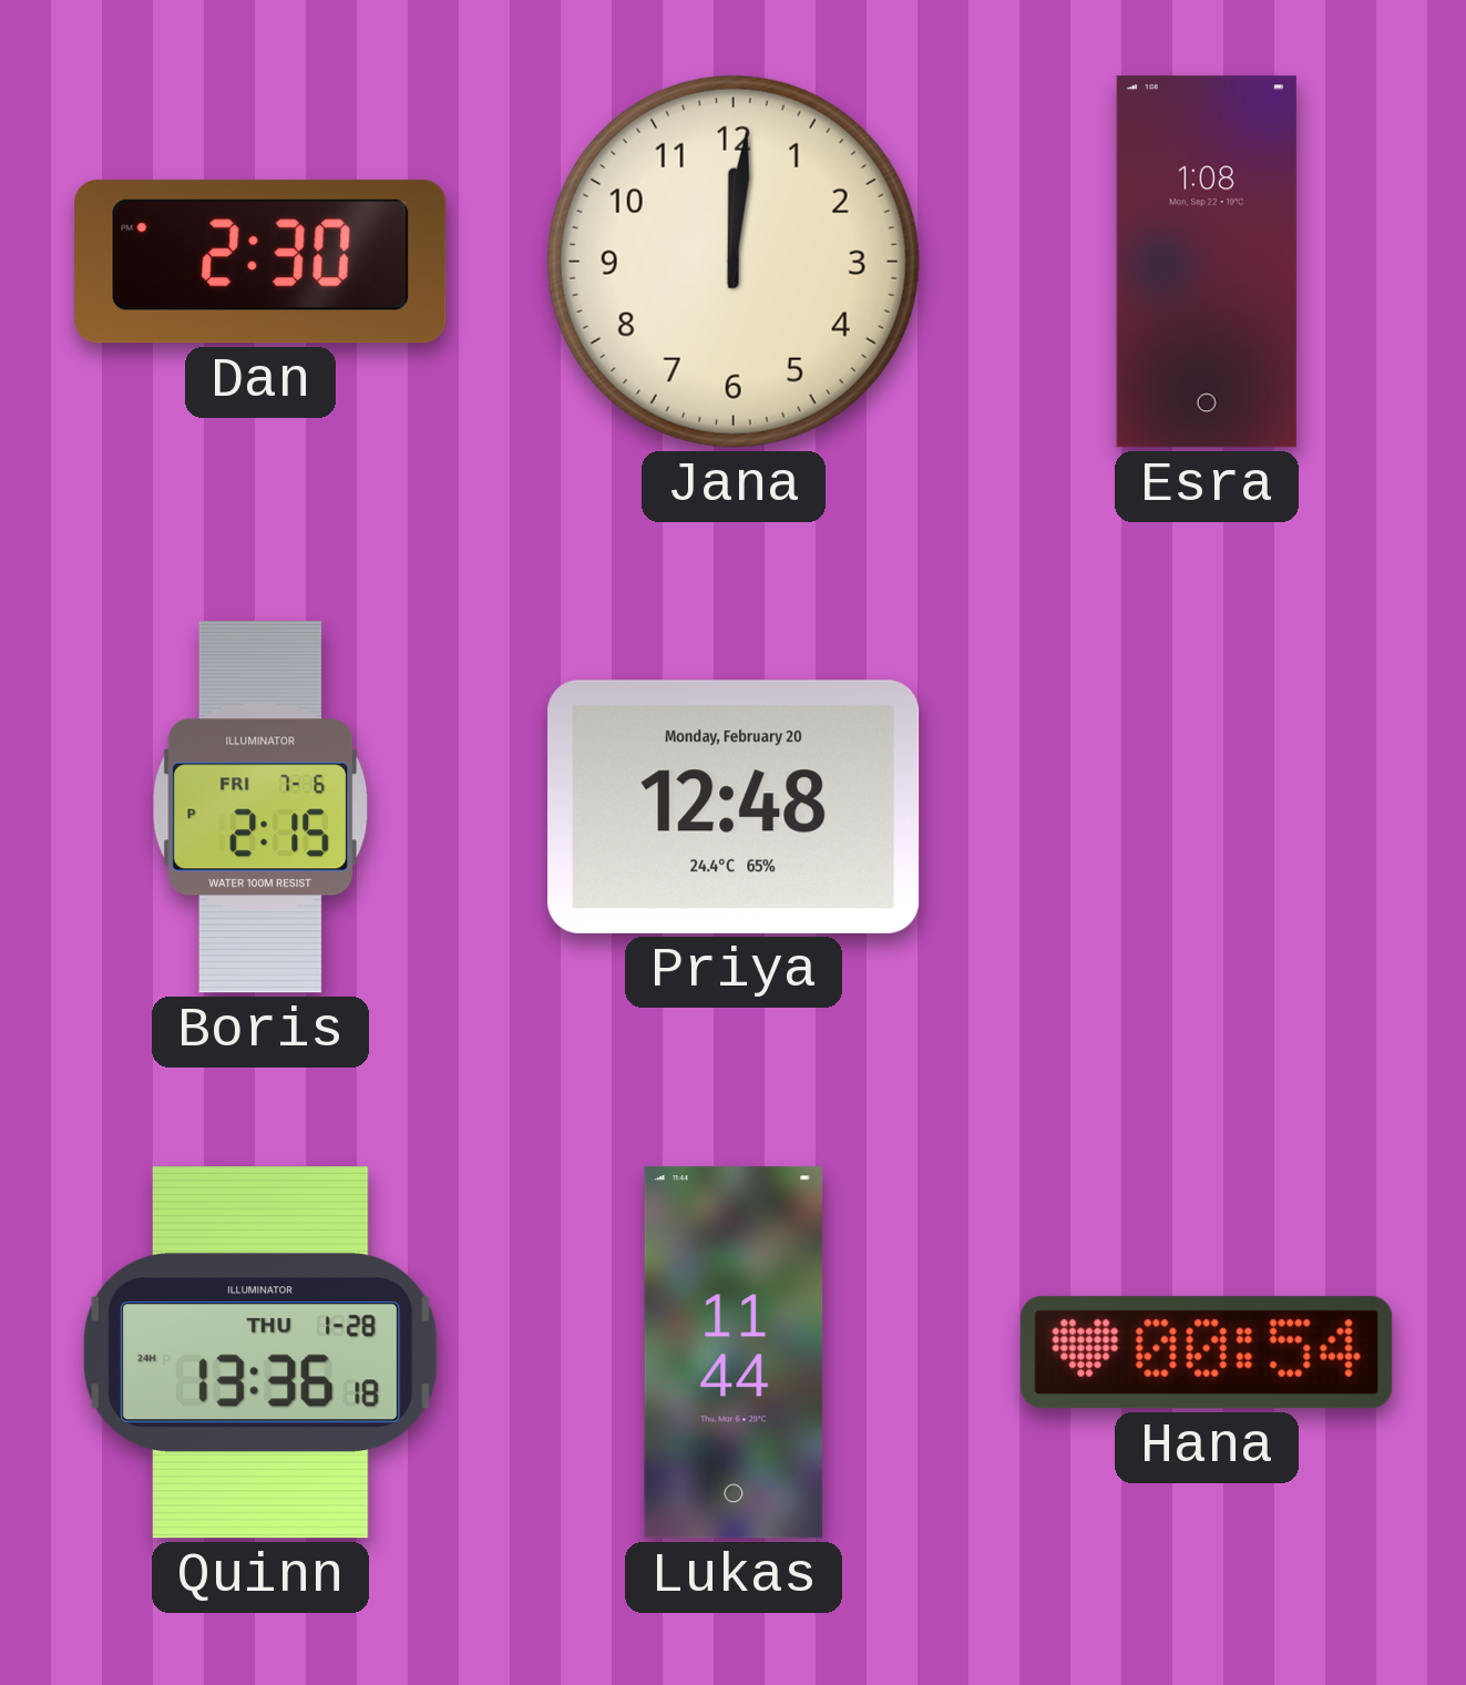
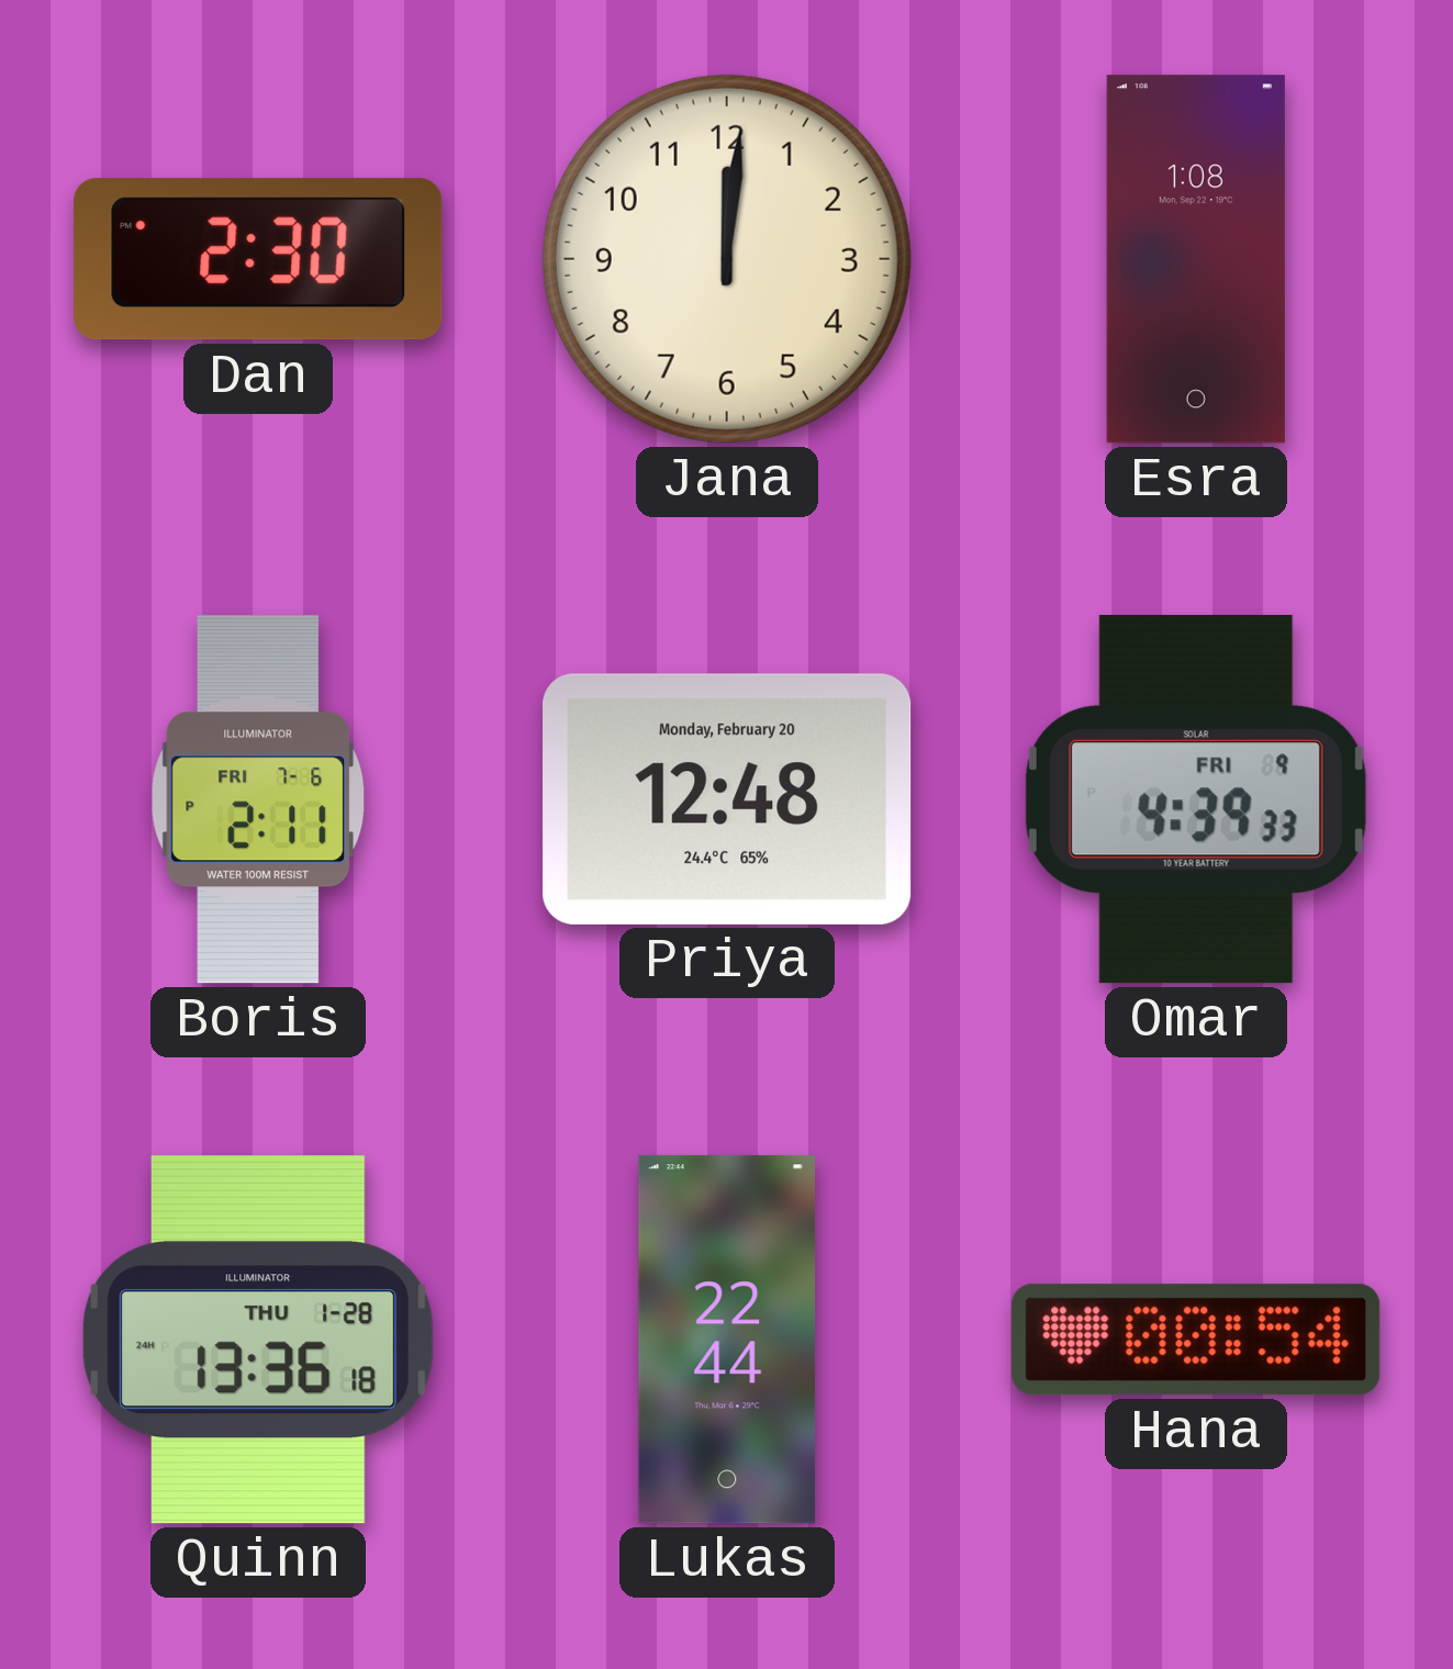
Boris: 2:15 -> 2:11
Omar: none -> 4:39
Lukas: 11:44 -> 22:44
